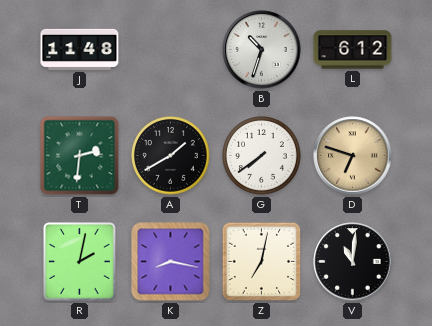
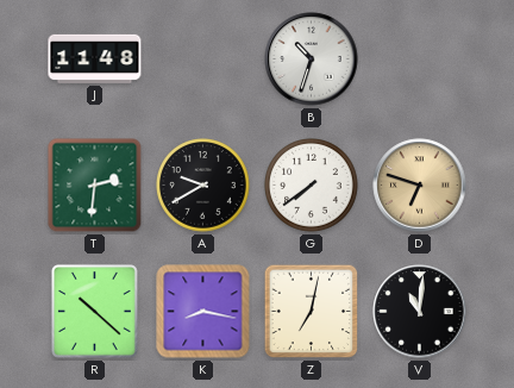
L: 6:12 -> none
A: 1:40 -> 9:40
R: 2:02 -> 10:22
